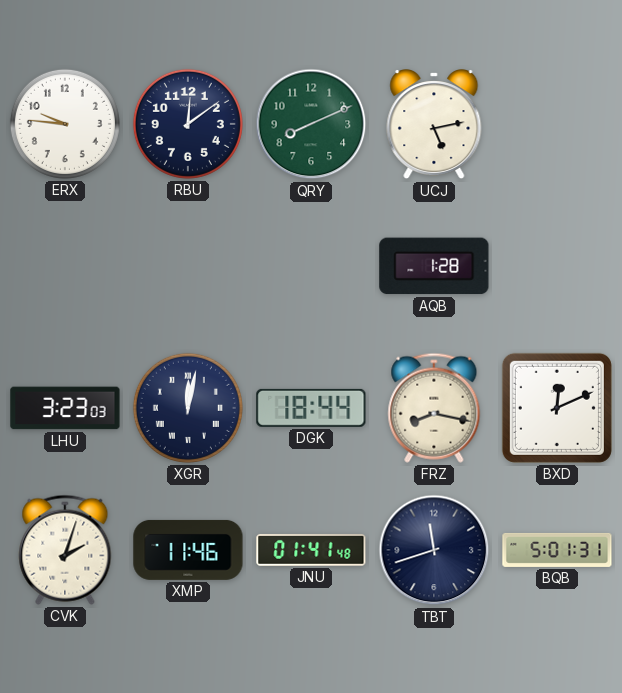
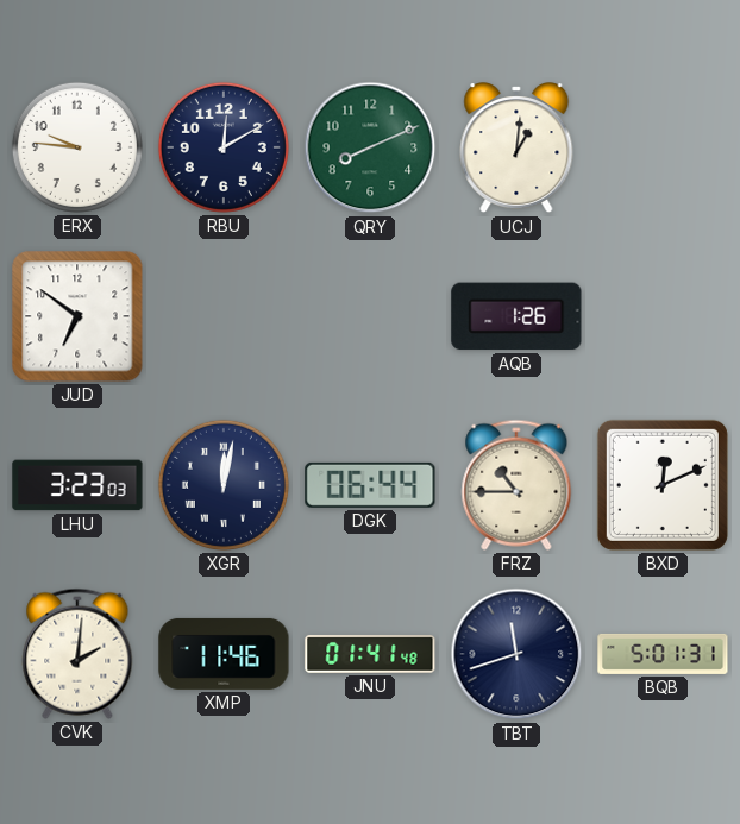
RBU: 12:09 -> 12:10
UCJ: 5:13 -> 1:01
JUD: none -> 6:51
AQB: 1:28 -> 1:26
DGK: 18:44 -> 06:44
FRZ: 8:17 -> 10:45
CVK: 2:03 -> 2:01
